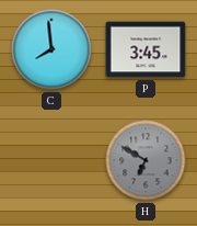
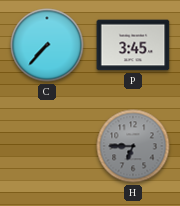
C: 7:59 -> 7:37
H: 6:50 -> 6:45
